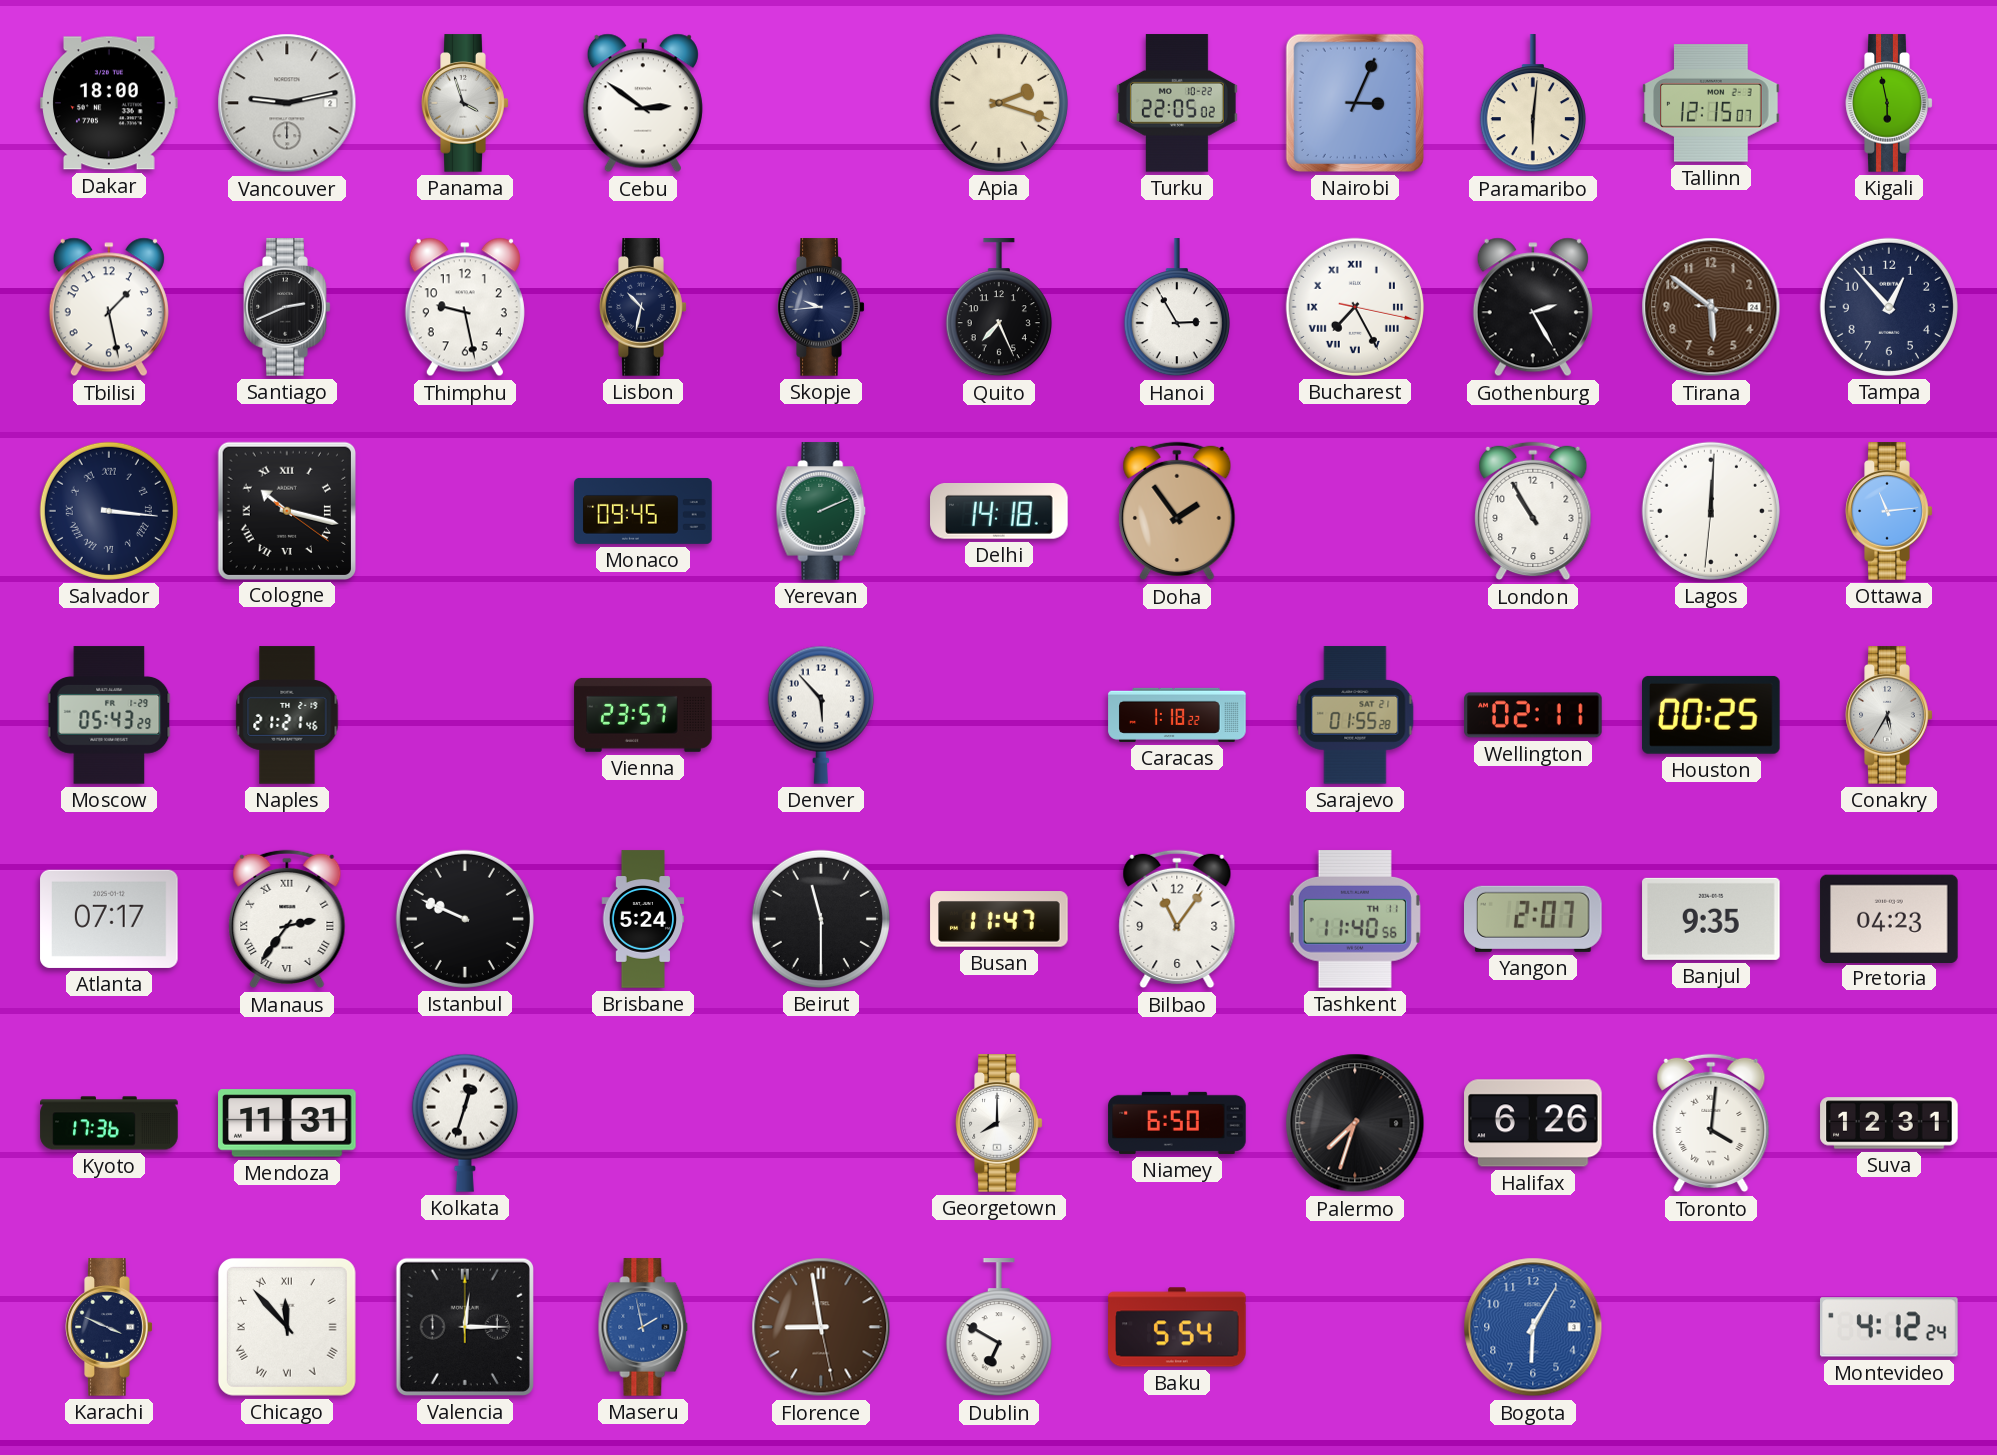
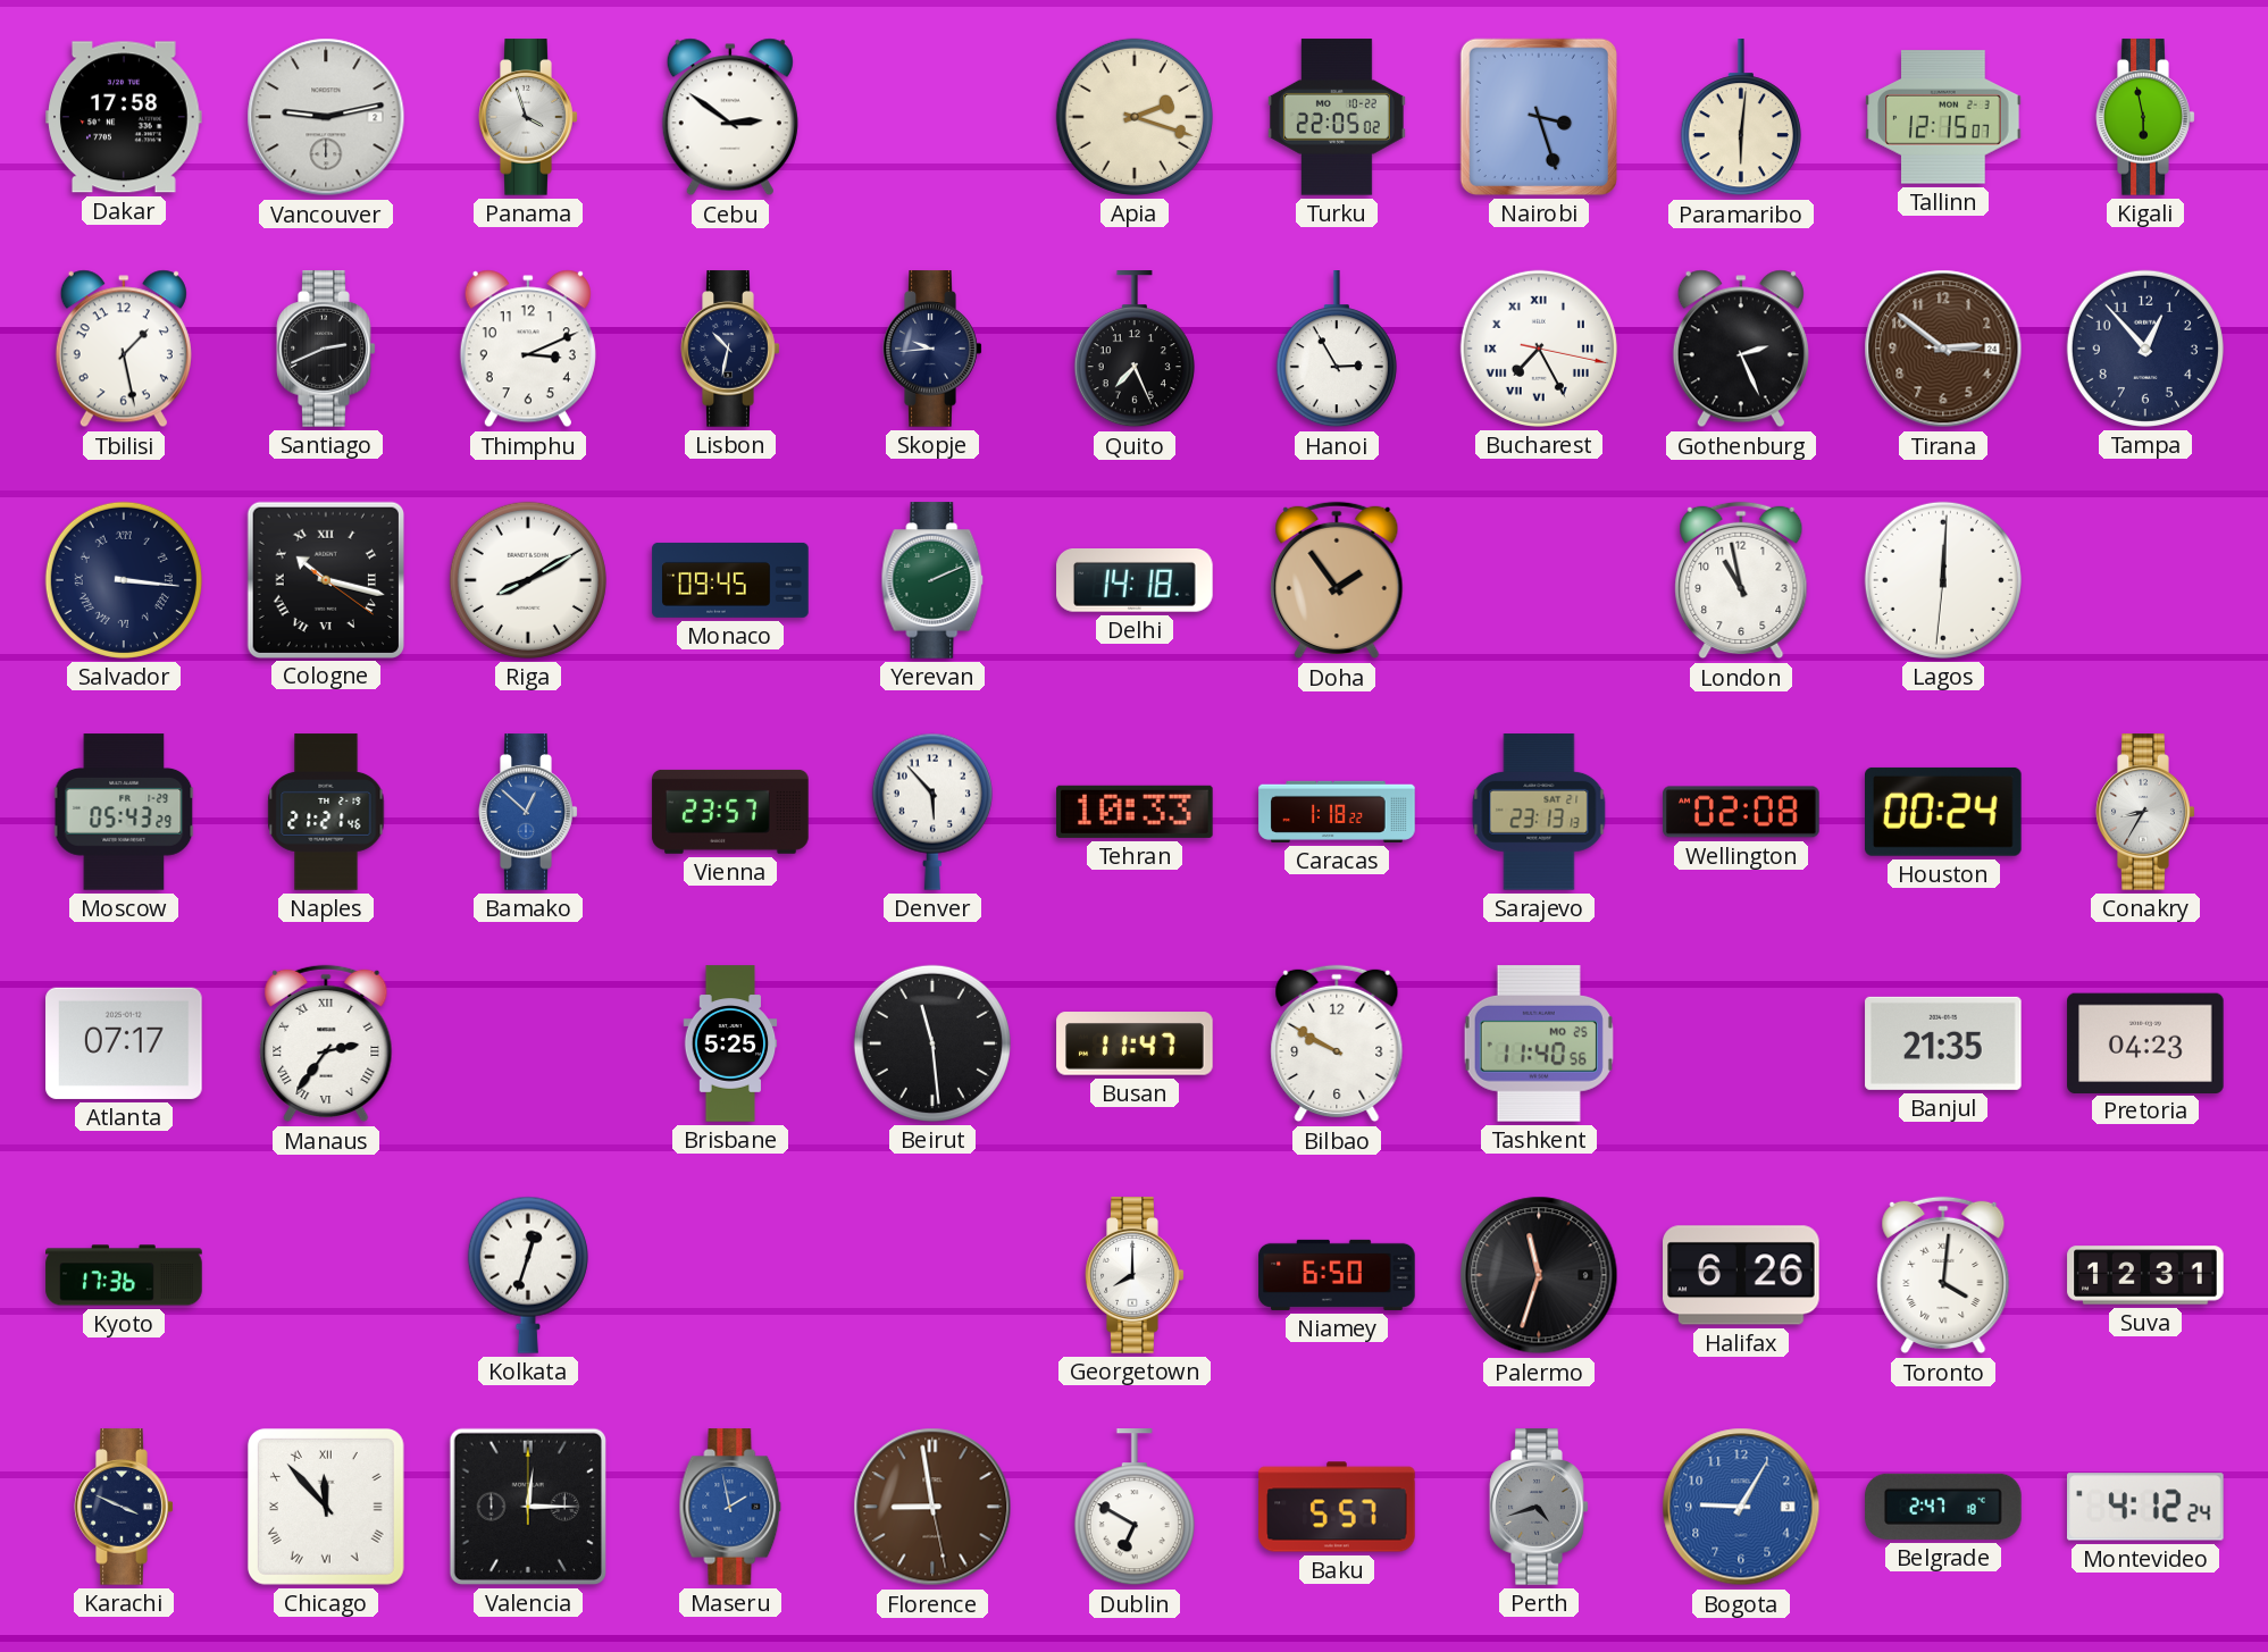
Dakar: 18:00 -> 17:58
Nairobi: 3:04 -> 3:27
Thimphu: 9:28 -> 3:11
Gothenburg: 2:25 -> 2:26
Tirana: 5:51 -> 2:51
Riga: none -> 8:10
London: 10:55 -> 10:58
Ottawa: 11:14 -> none
Bamako: none -> 12:52
Tehran: none -> 10:33
Sarajevo: 01:55 -> 23:13
Wellington: 02:11 -> 02:08
Houston: 00:25 -> 00:24
Conakry: 5:35 -> 8:35
Istanbul: 9:49 -> none
Brisbane: 5:24 -> 5:25
Beirut: 11:30 -> 11:29
Bilbao: 11:06 -> 9:50
Tashkent date: TH 11 -> MO 25
Yangon: 2:07 -> none
Banjul: 9:35 -> 21:35
Mendoza: 11:31 -> none
Palermo: 7:33 -> 11:33
Baku: 5:54 -> 5:57
Perth: none -> 4:42
Bogota: 6:05 -> 9:05
Belgrade: none -> 2:47
